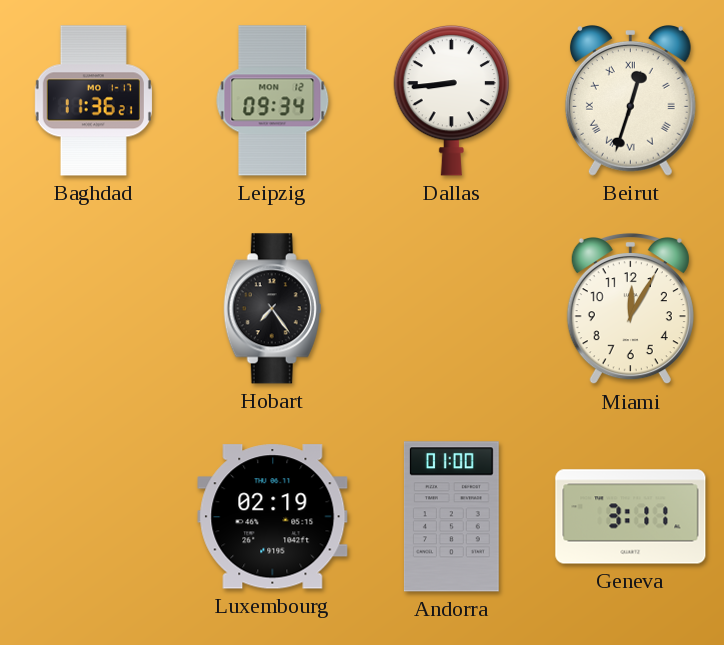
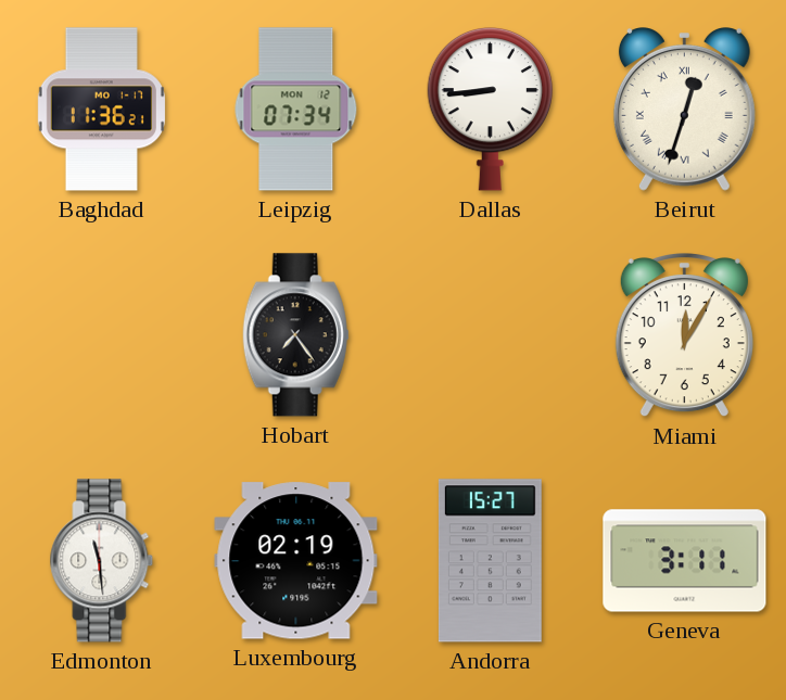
Leipzig: 09:34 -> 07:34
Edmonton: none -> 11:29
Andorra: 01:00 -> 15:27
